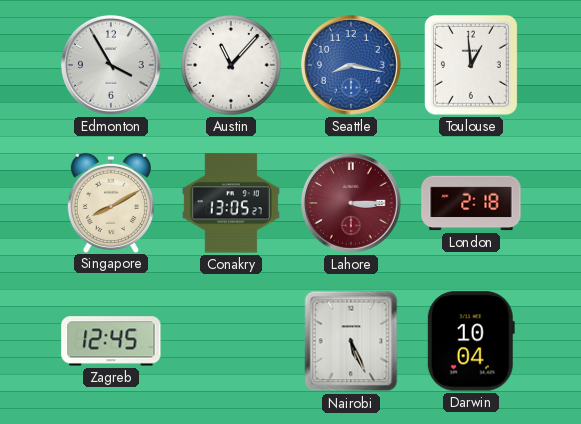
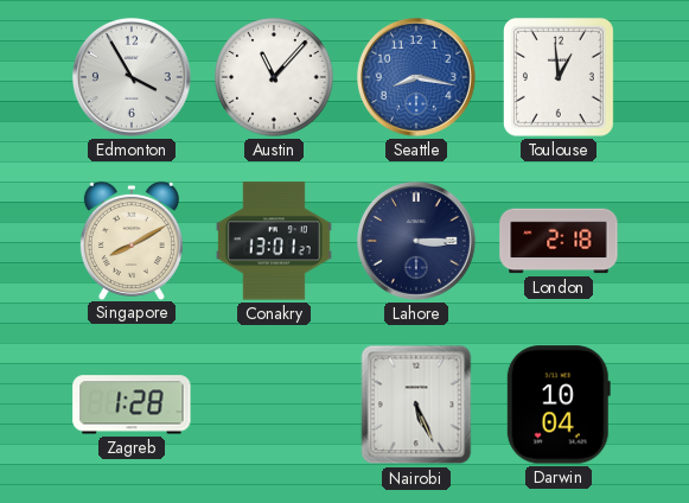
Conakry: 13:05 -> 13:01
Lahore dial: burgundy -> navy
Zagreb: 12:45 -> 1:28
